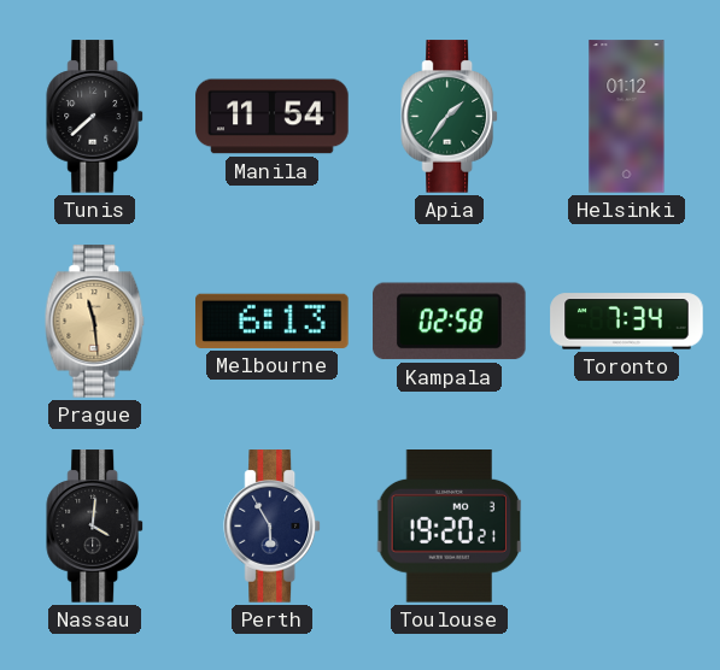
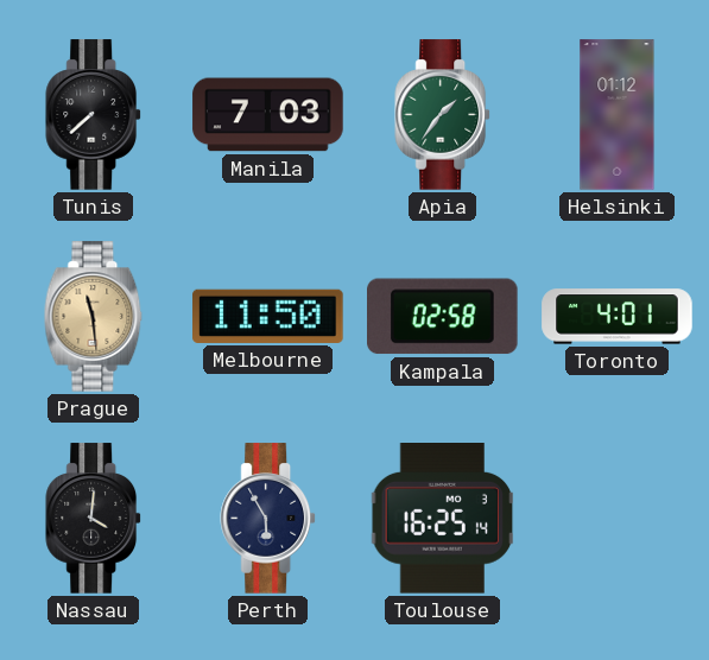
Manila: 11:54 -> 7:03
Melbourne: 6:13 -> 11:50
Toronto: 7:34 -> 4:01
Toulouse: 19:20 -> 16:25
